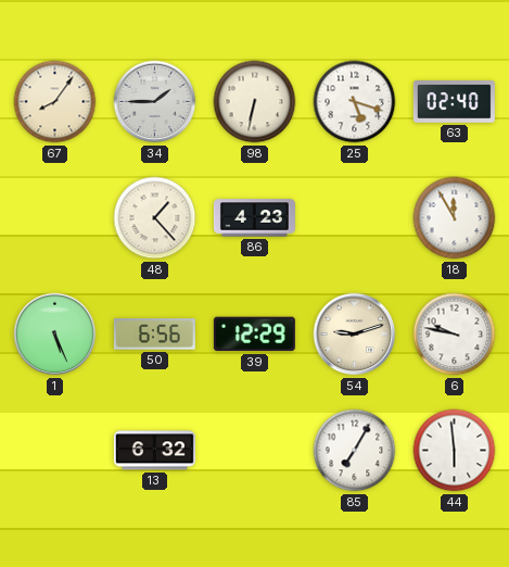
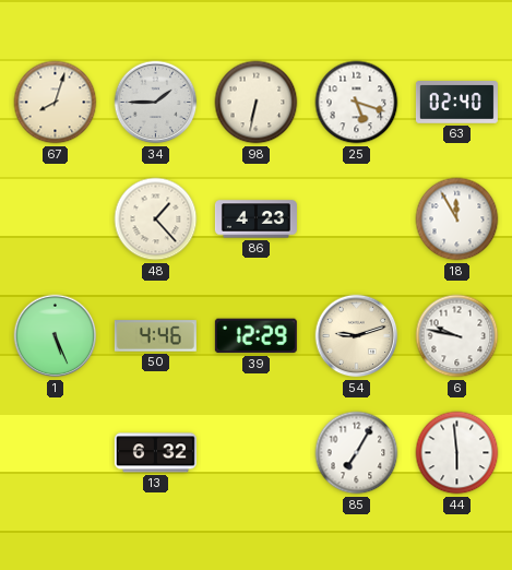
67: 8:06 -> 8:03
50: 6:56 -> 4:46
